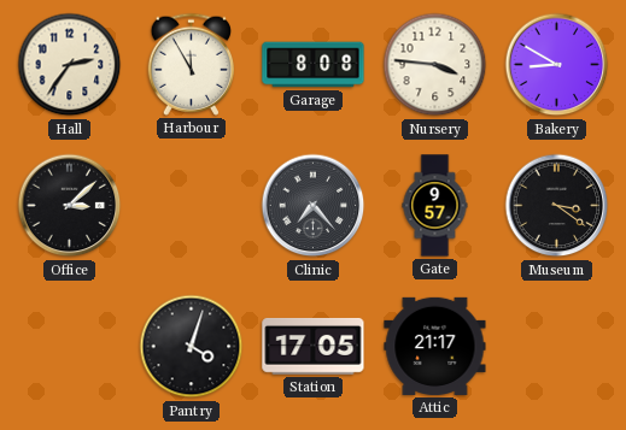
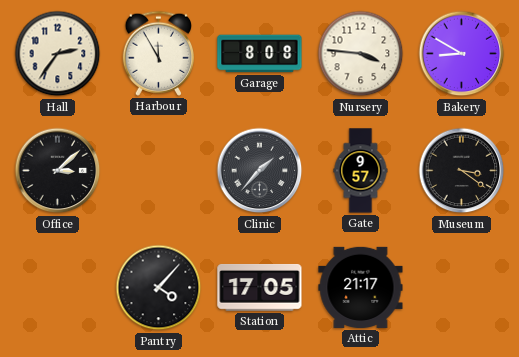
Clinic: 7:23 -> 1:37
Pantry: 4:03 -> 4:07
